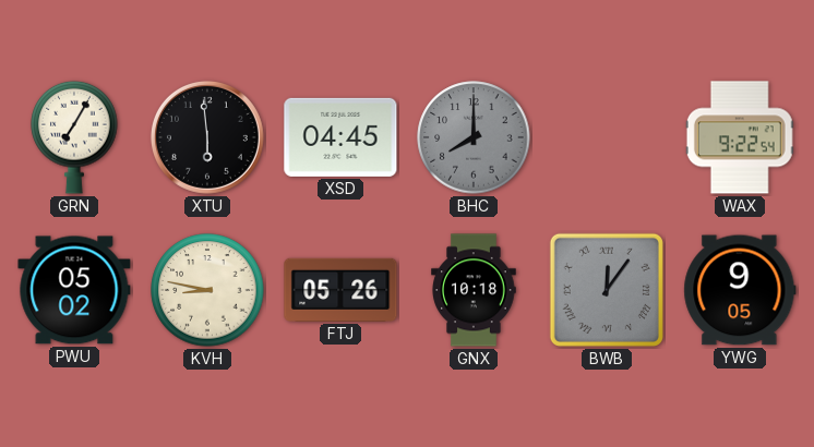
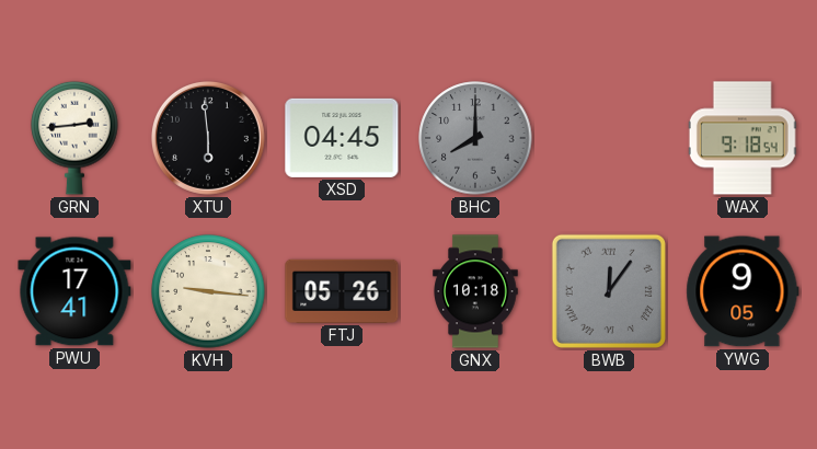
GRN: 7:05 -> 2:44
WAX: 9:22 -> 9:18
PWU: 05:02 -> 17:41
KVH: 8:47 -> 9:16
